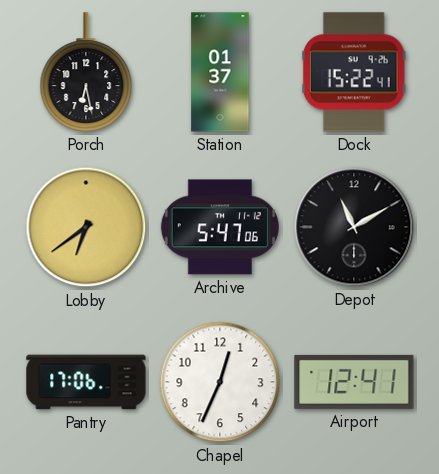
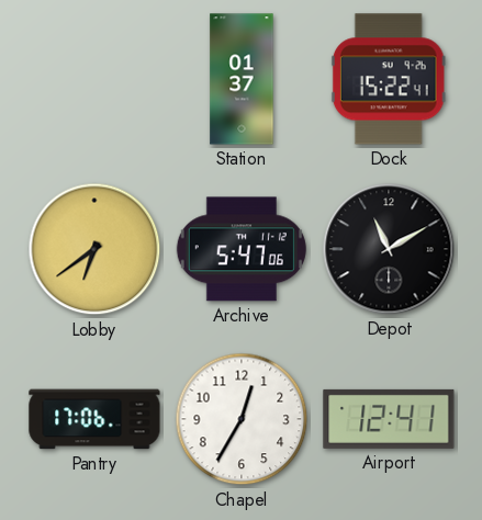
Porch: 6:28 -> none
Chapel: 12:34 -> 12:35
